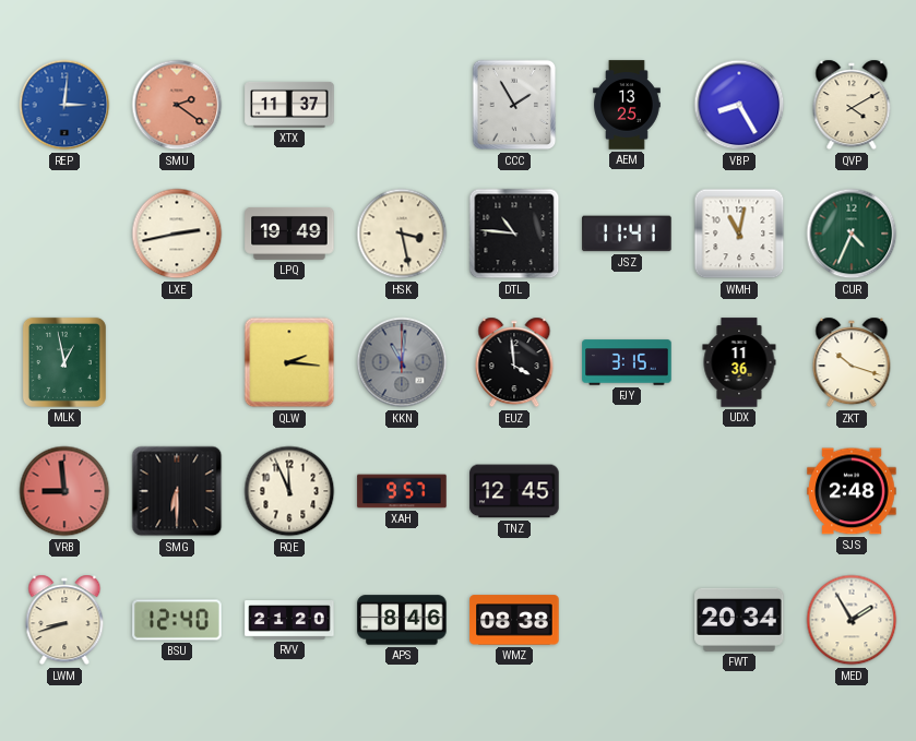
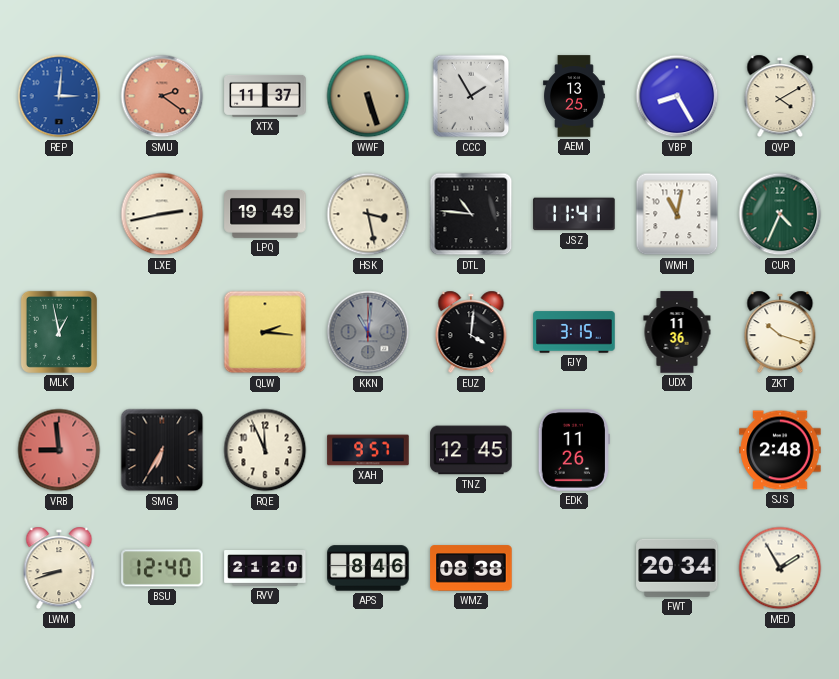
WWF: none -> 5:27
EUZ: 3:59 -> 4:01
SMG: 6:30 -> 6:35
EDK: none -> 11:26
